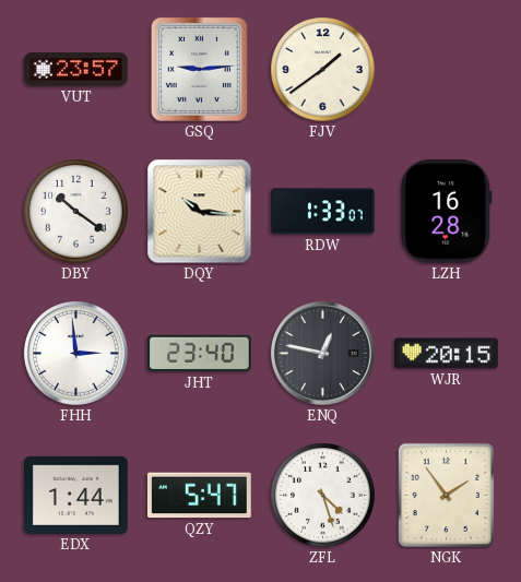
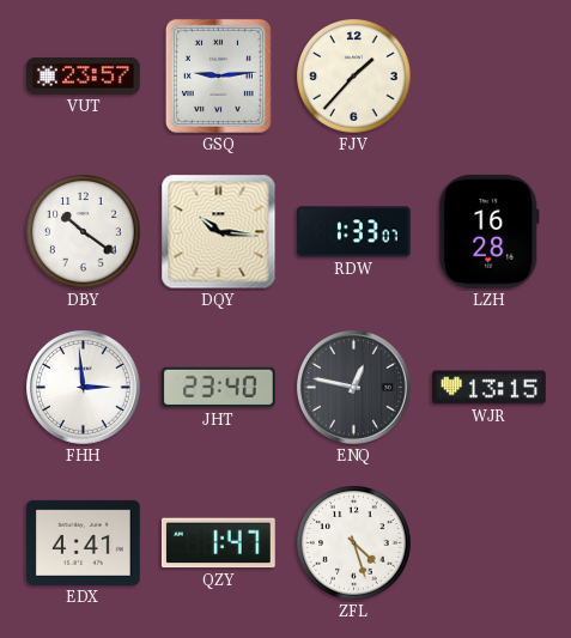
FJV: 1:39 -> 1:37
WJR: 20:15 -> 13:15
EDX: 1:44 -> 4:41
QZY: 5:47 -> 1:47
NGK: 1:54 -> none
